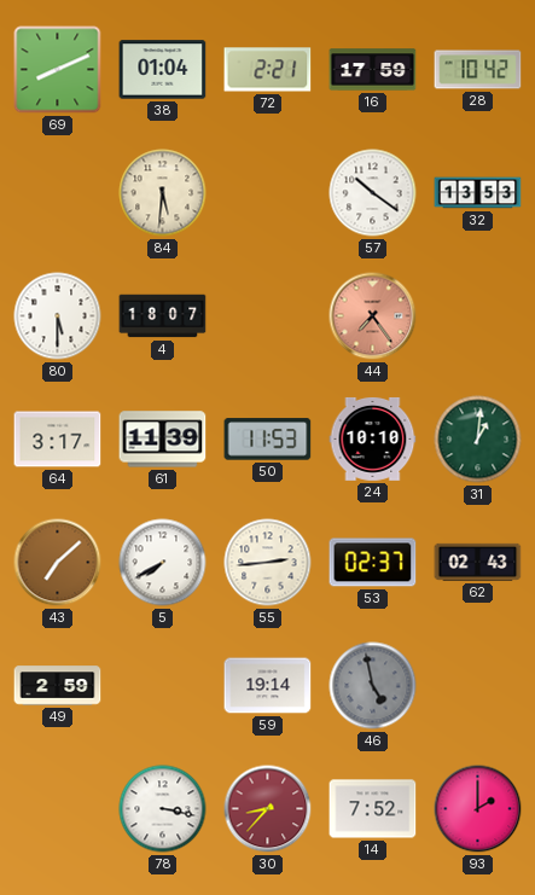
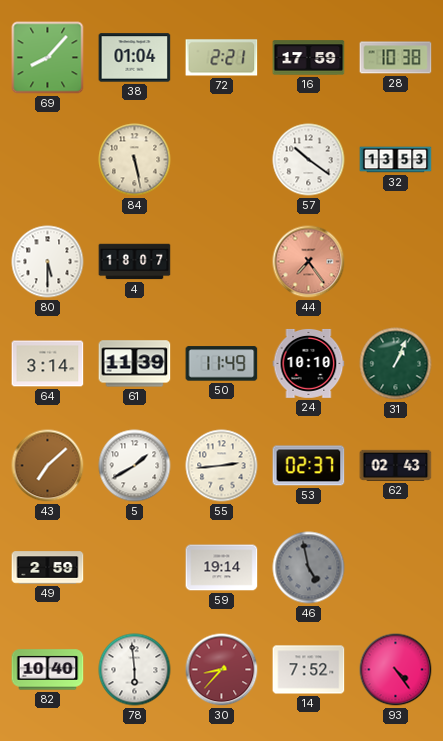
69: 8:11 -> 8:07
28: 10:42 -> 10:38
84: 5:31 -> 5:28
64: 3:17 -> 3:14
50: 11:53 -> 11:49
31: 1:01 -> 1:04
5: 7:40 -> 1:40
82: none -> 10:40
78: 3:17 -> 5:59
93: 2:00 -> 4:24
